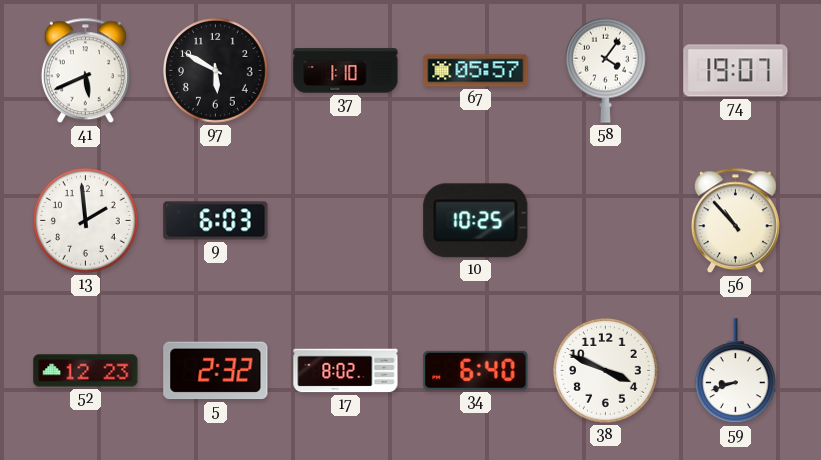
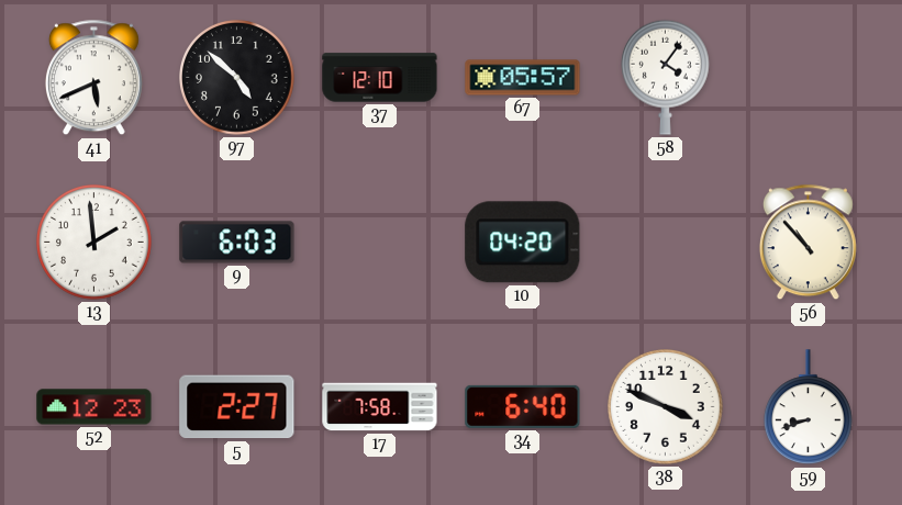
97: 5:50 -> 4:52
37: 1:10 -> 12:10
74: 19:07 -> none
10: 10:25 -> 04:20
5: 2:32 -> 2:27
17: 8:02 -> 7:58
